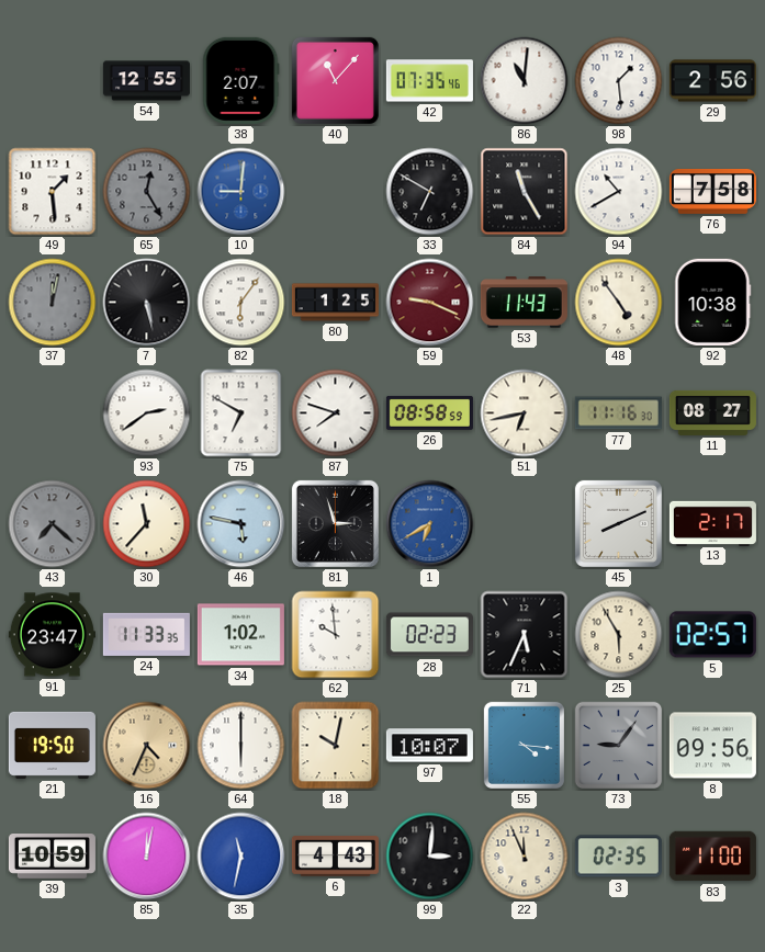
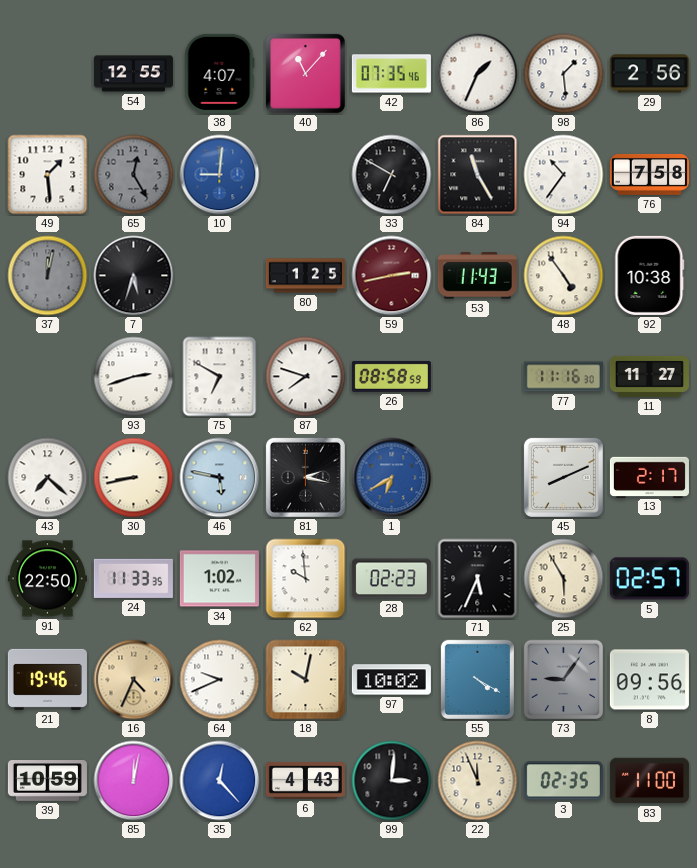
38: 2:07 -> 4:07
86: 11:01 -> 1:34
94: 10:40 -> 10:36
7: 5:28 -> 5:33
82: 6:06 -> none
59: 9:19 -> 2:43
93: 2:39 -> 2:42
51: 6:43 -> none
11: 08:27 -> 11:27
43 dial: grey -> white
30: 11:37 -> 8:43
81: 2:57 -> 2:17
91: 23:47 -> 22:50
21: 19:50 -> 19:46
64: 6:00 -> 9:41
97: 10:07 -> 10:02
55: 4:16 -> 4:20
35: 11:32 -> 12:23
